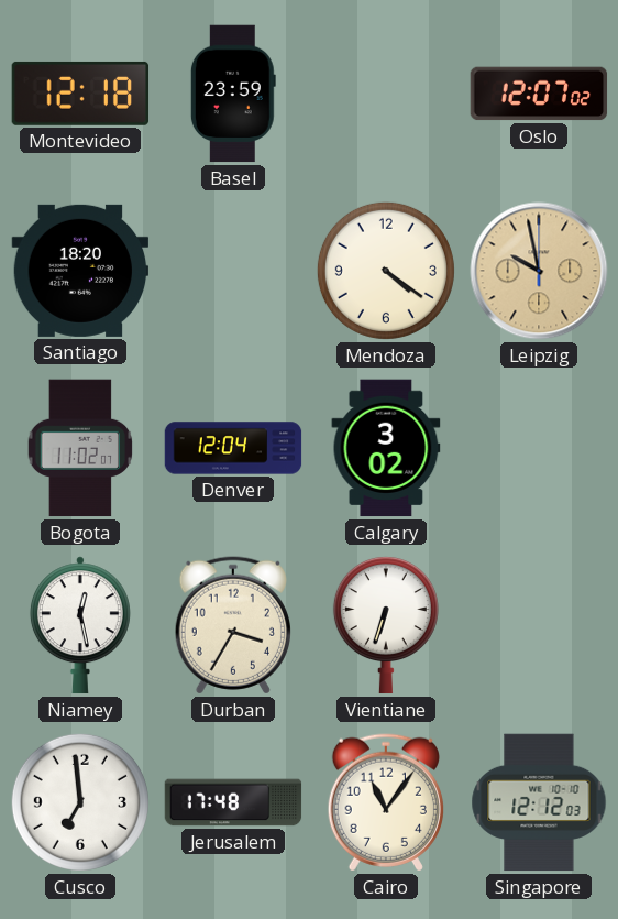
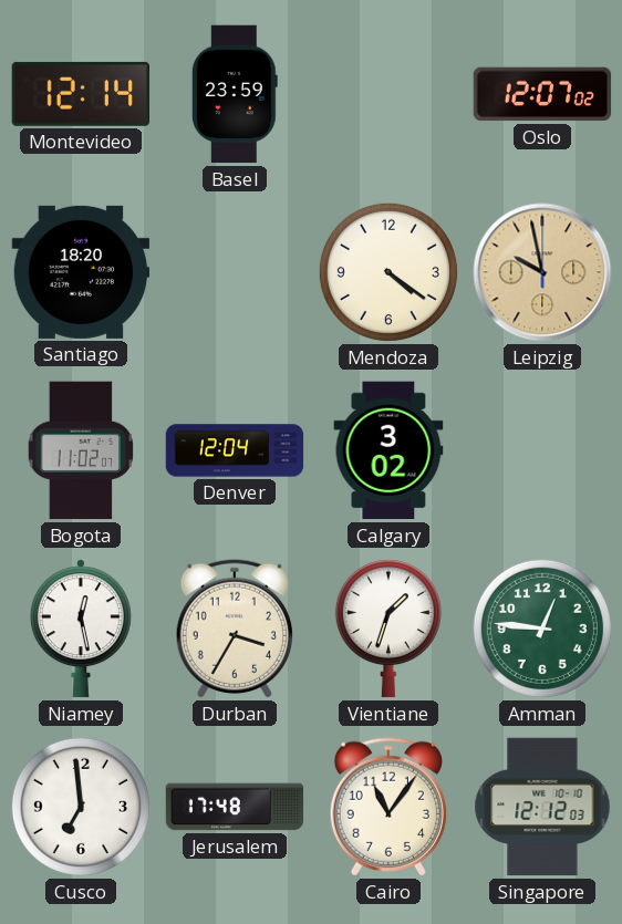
Montevideo: 12:18 -> 12:14
Vientiane: 6:33 -> 1:33
Amman: none -> 12:46
